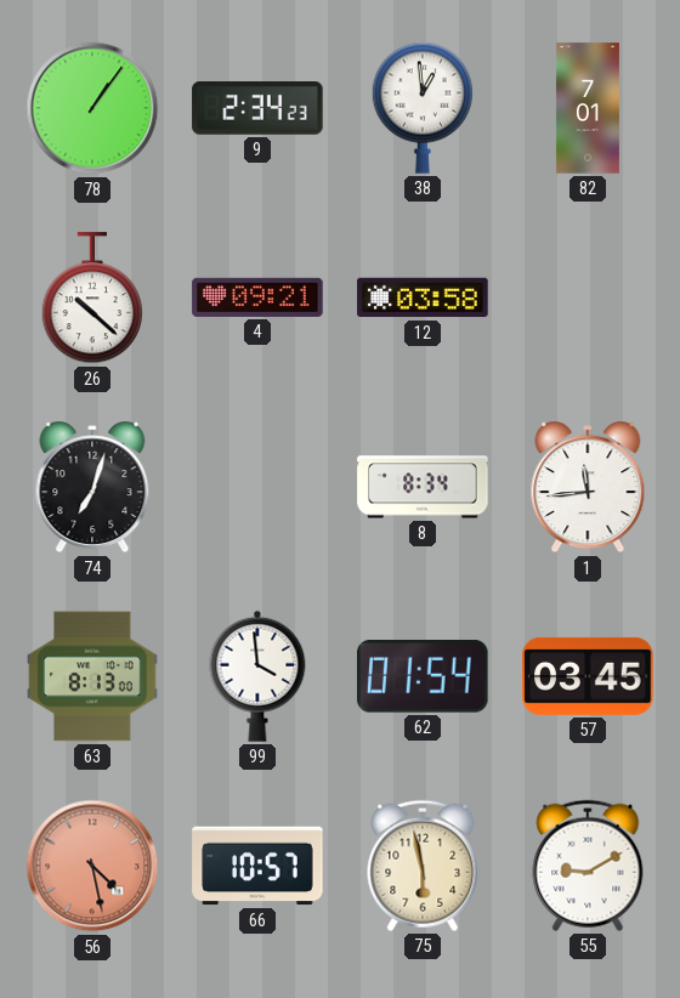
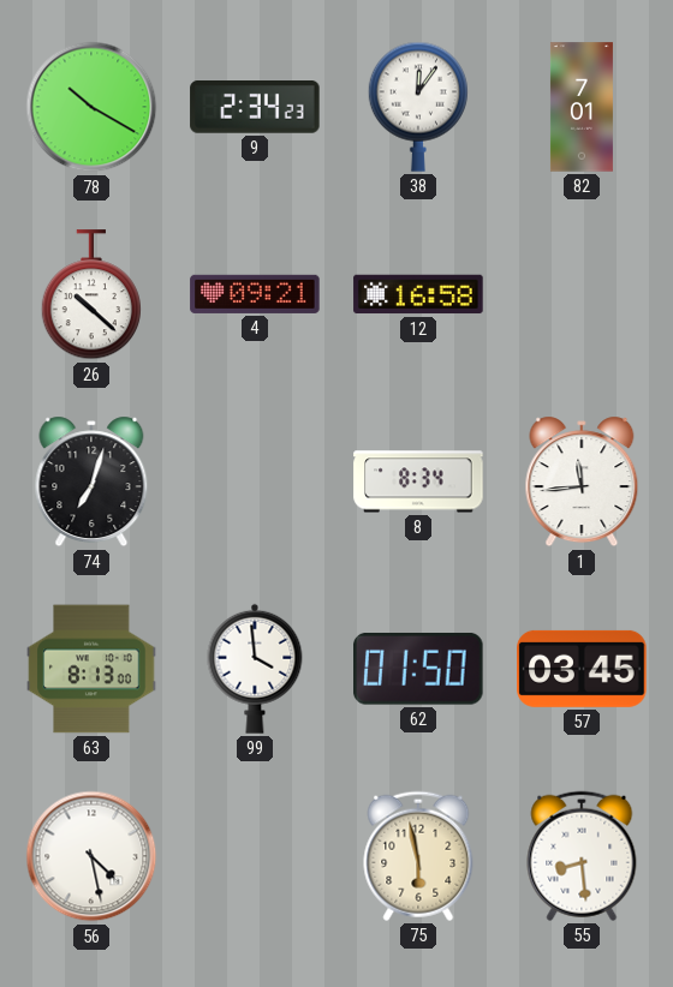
78: 1:06 -> 10:20
38: 12:59 -> 12:06
12: 03:58 -> 16:58
62: 01:54 -> 01:50
56 dial: salmon -> white
66: 10:57 -> none
55: 9:10 -> 8:29
